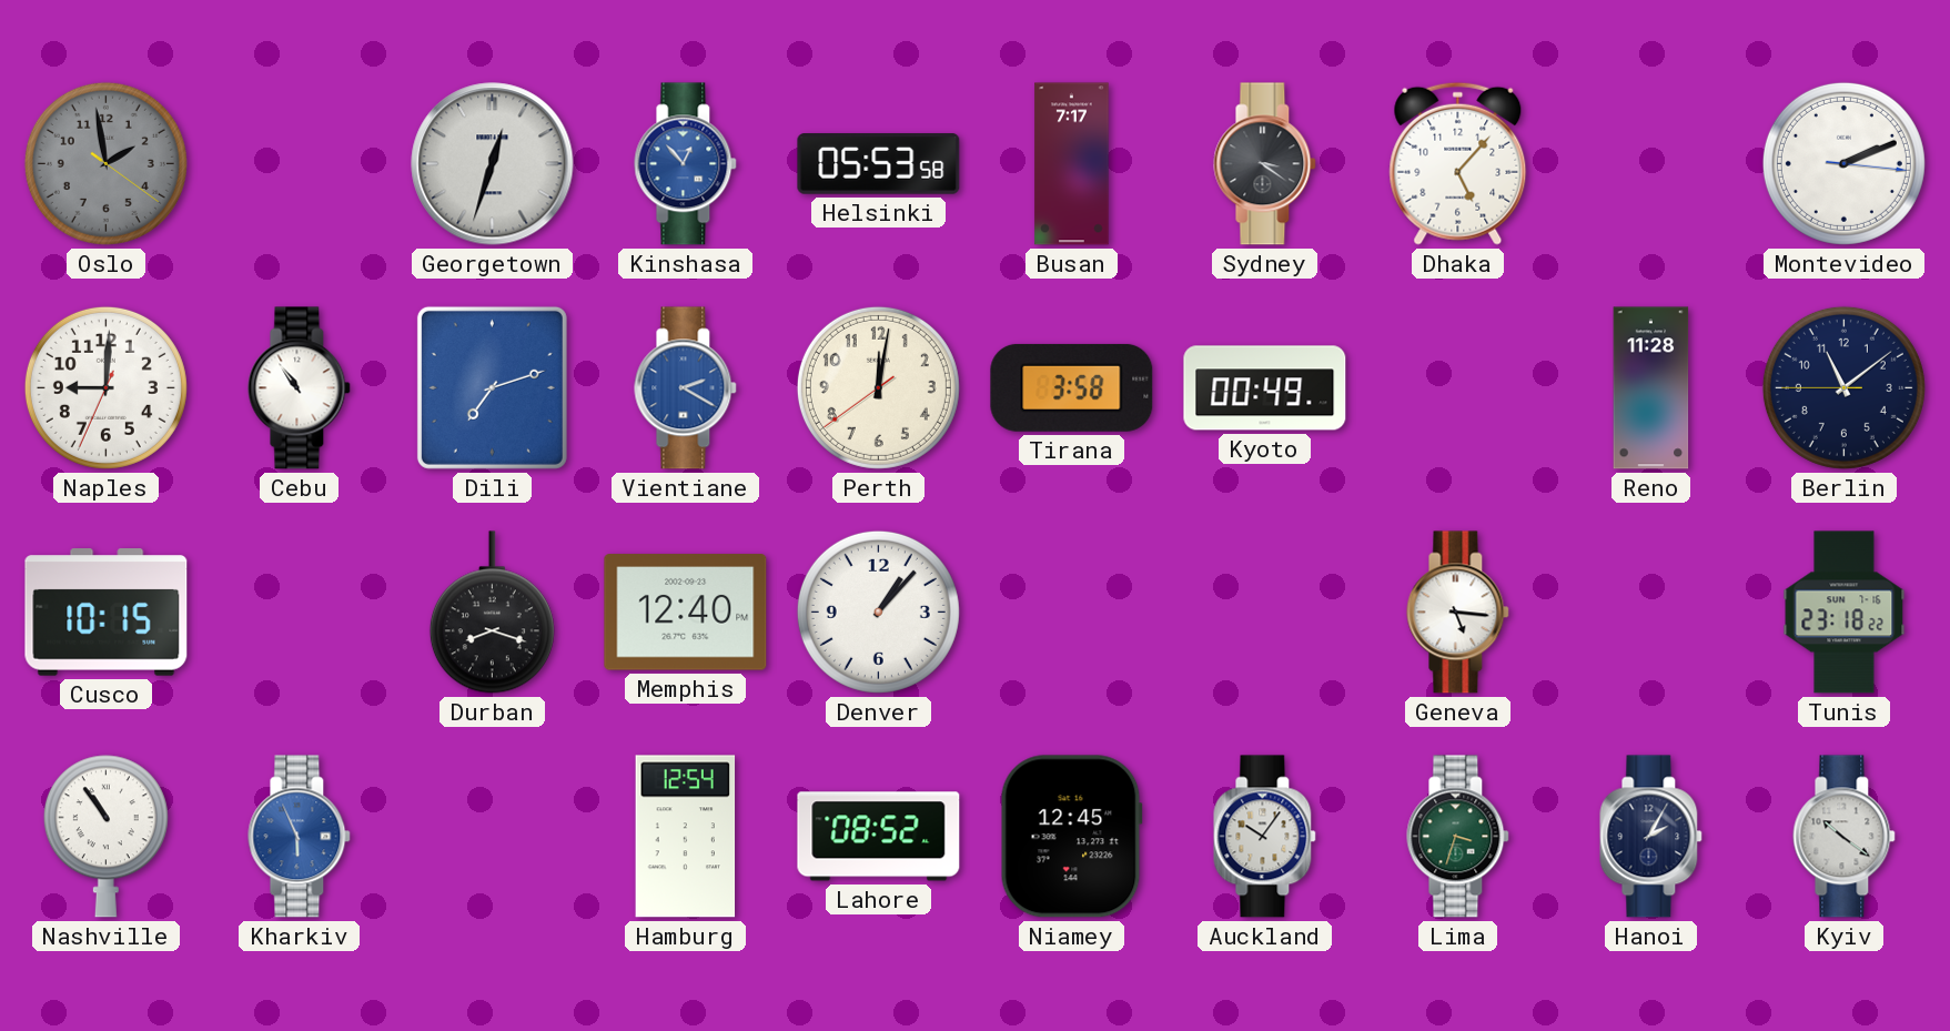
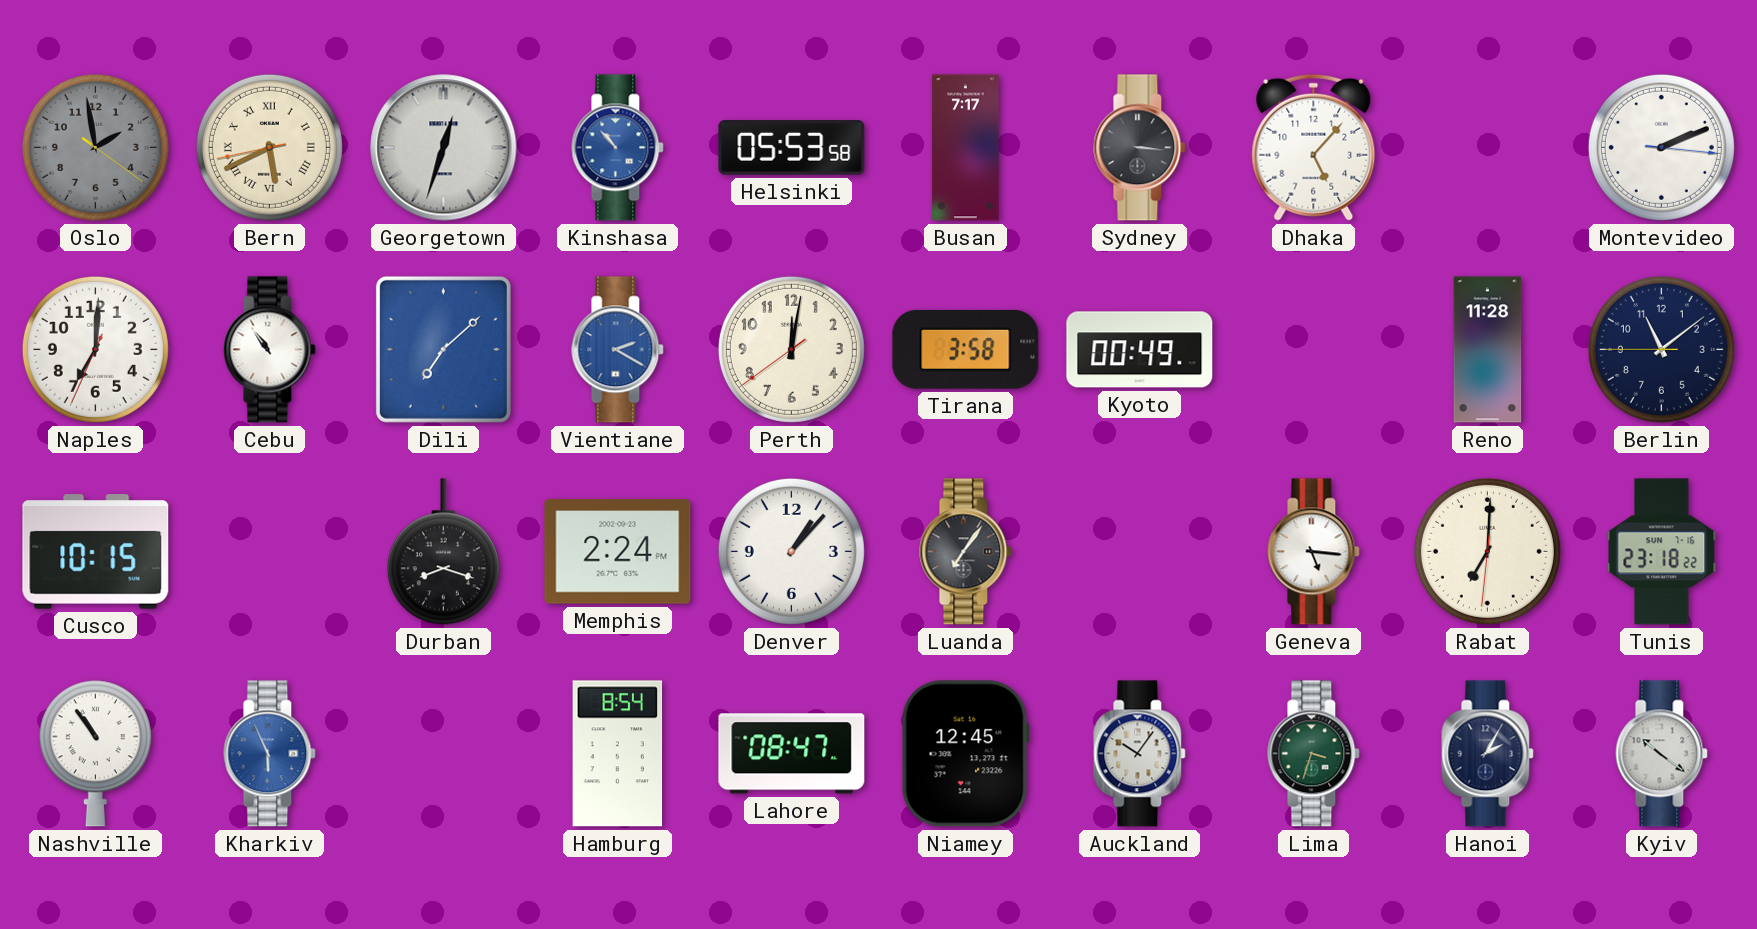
Bern: none -> 5:40
Kinshasa: 12:53 -> 10:53
Sydney: 3:21 -> 3:16
Naples: 9:00 -> 7:00
Dili: 7:12 -> 7:08
Memphis: 12:40 -> 2:24
Luanda: none -> 7:06
Rabat: none -> 7:00
Hamburg: 12:54 -> 8:54
Lahore: 08:52 -> 08:47
